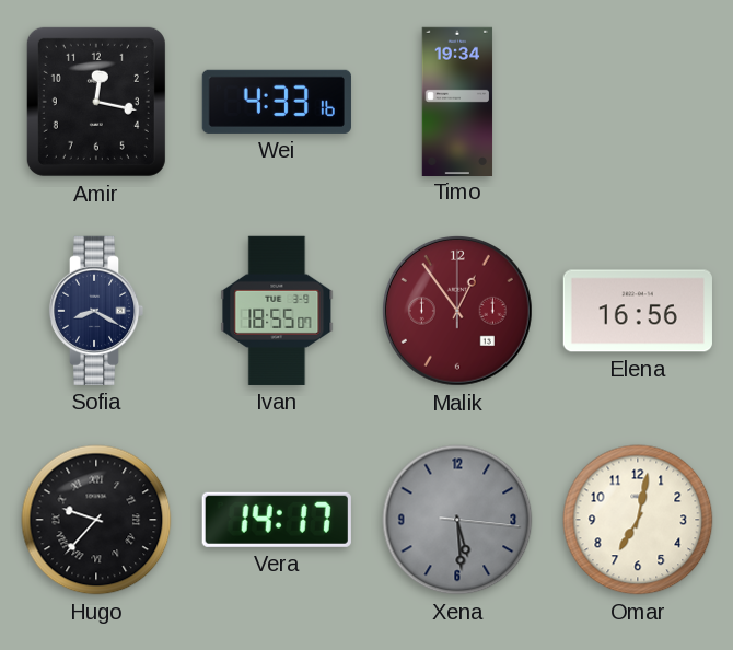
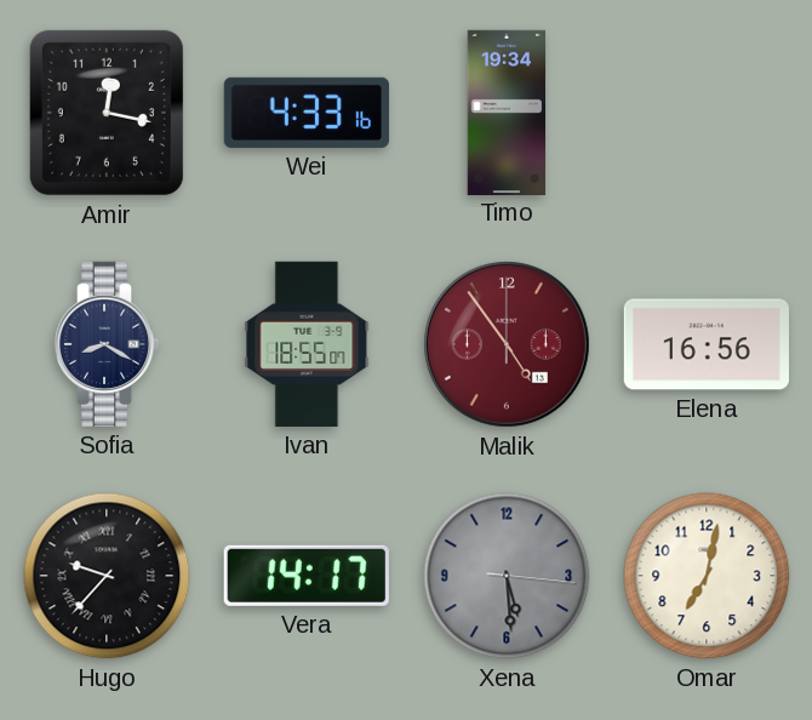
Malik: 12:54 -> 4:54
